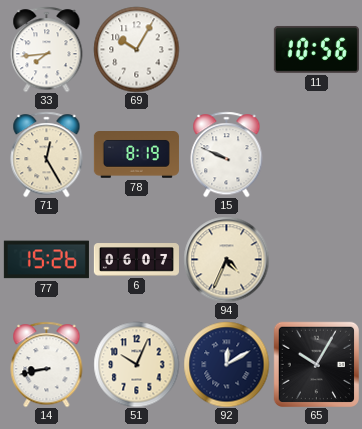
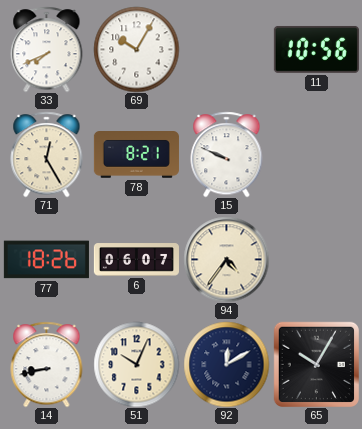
33: 7:44 -> 7:41
78: 8:19 -> 8:21
77: 15:26 -> 18:26
94: 4:34 -> 4:36
